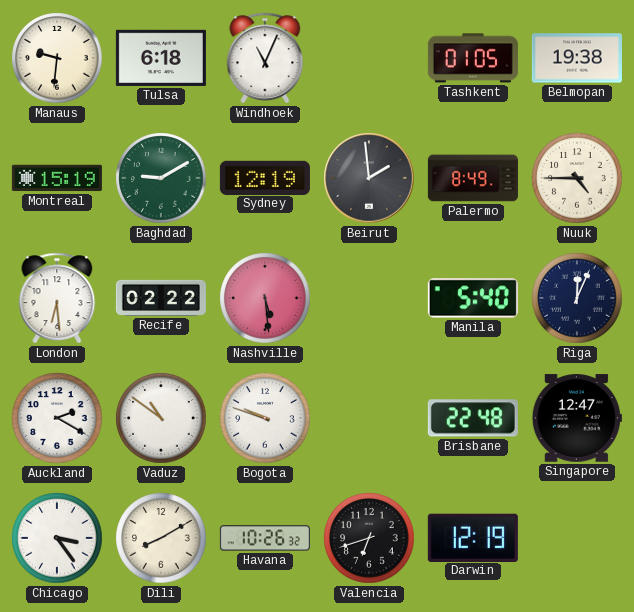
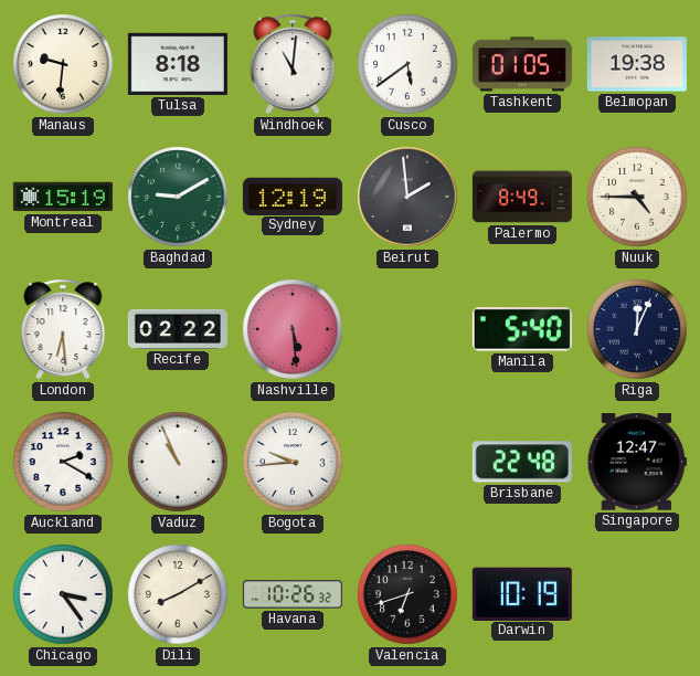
Tulsa: 6:18 -> 8:18
Windhoek: 11:04 -> 11:01
Cusco: none -> 5:39
Vaduz: 10:51 -> 10:56
Bogota: 9:48 -> 9:44
Darwin: 12:19 -> 10:19
